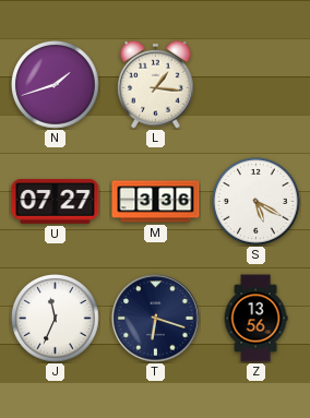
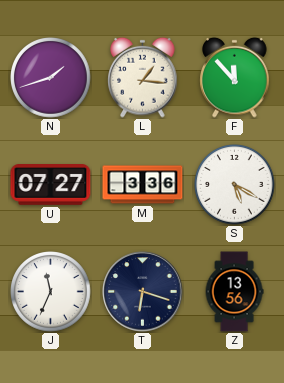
F: none -> 11:53
